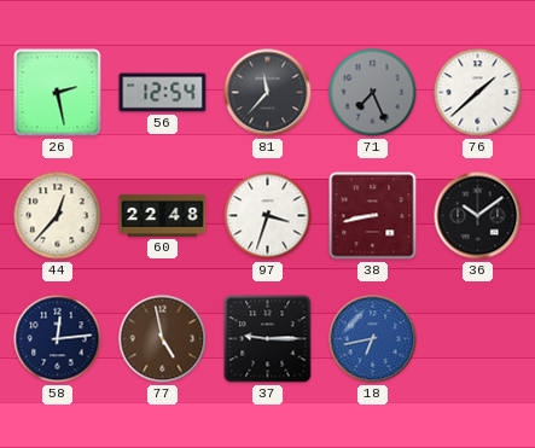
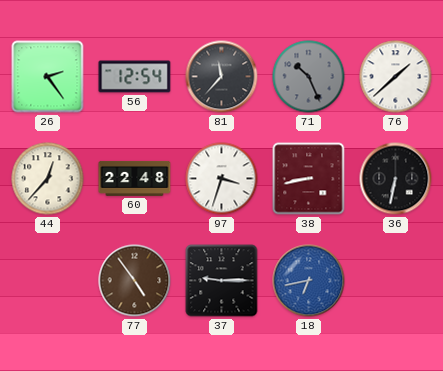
26: 2:28 -> 2:24
71: 7:26 -> 10:26
36: 10:09 -> 6:32
58: 12:14 -> none
77: 4:58 -> 4:54
